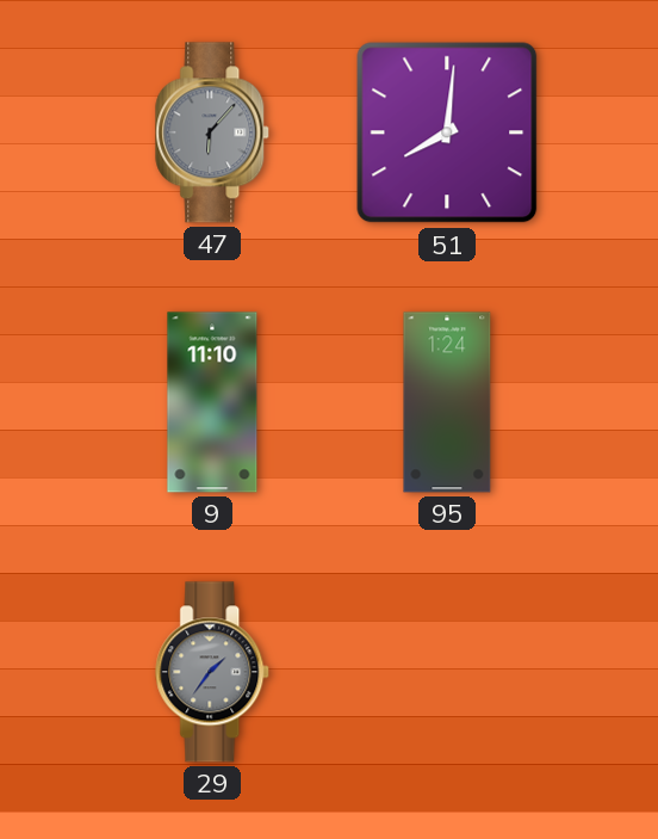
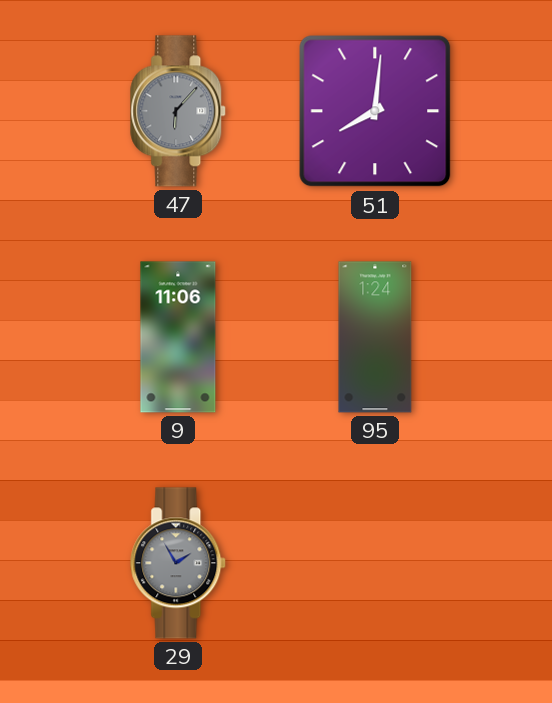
9: 11:10 -> 11:06
29: 1:36 -> 1:55
